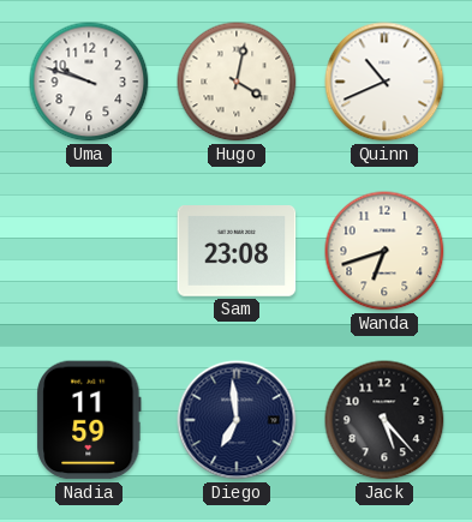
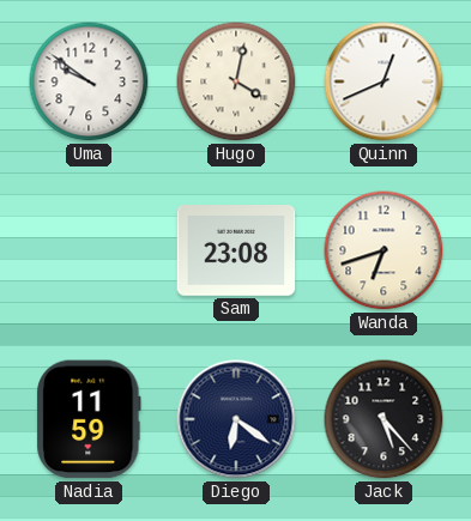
Uma: 9:48 -> 9:51
Quinn: 10:41 -> 12:41
Diego: 6:59 -> 6:21
